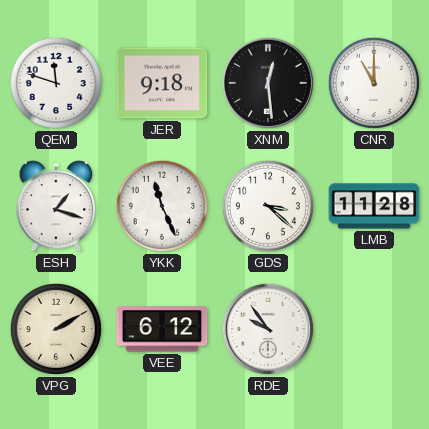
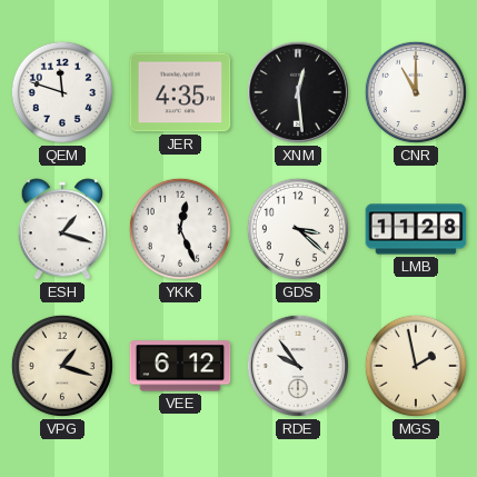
JER: 9:18 -> 4:35
YKK: 11:26 -> 12:26
VPG: 2:10 -> 1:18
MGS: none -> 1:58
